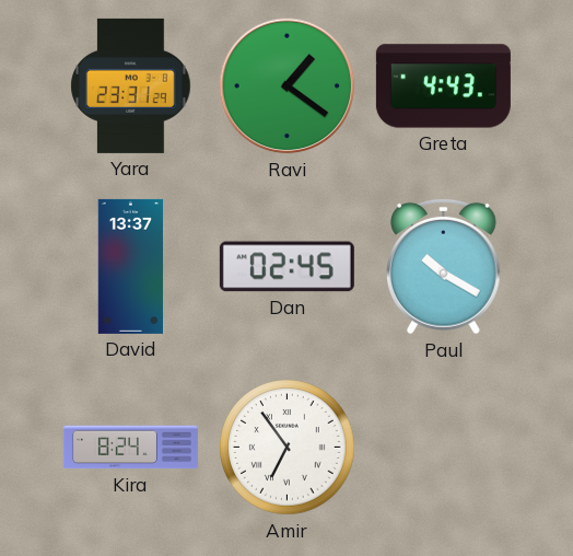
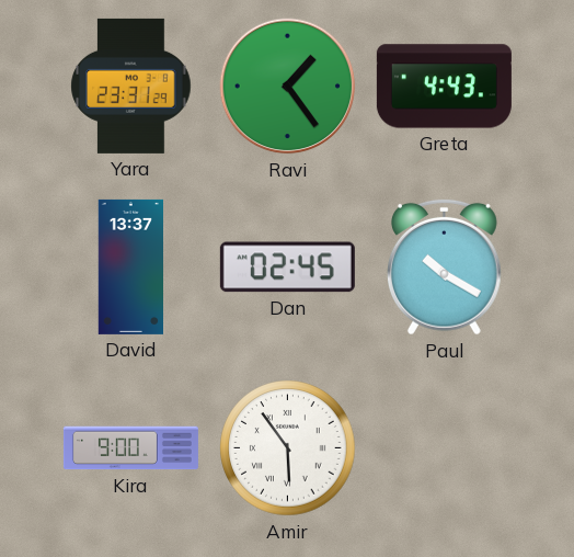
Ravi: 1:21 -> 1:24
Kira: 8:24 -> 9:00
Amir: 6:54 -> 5:54
